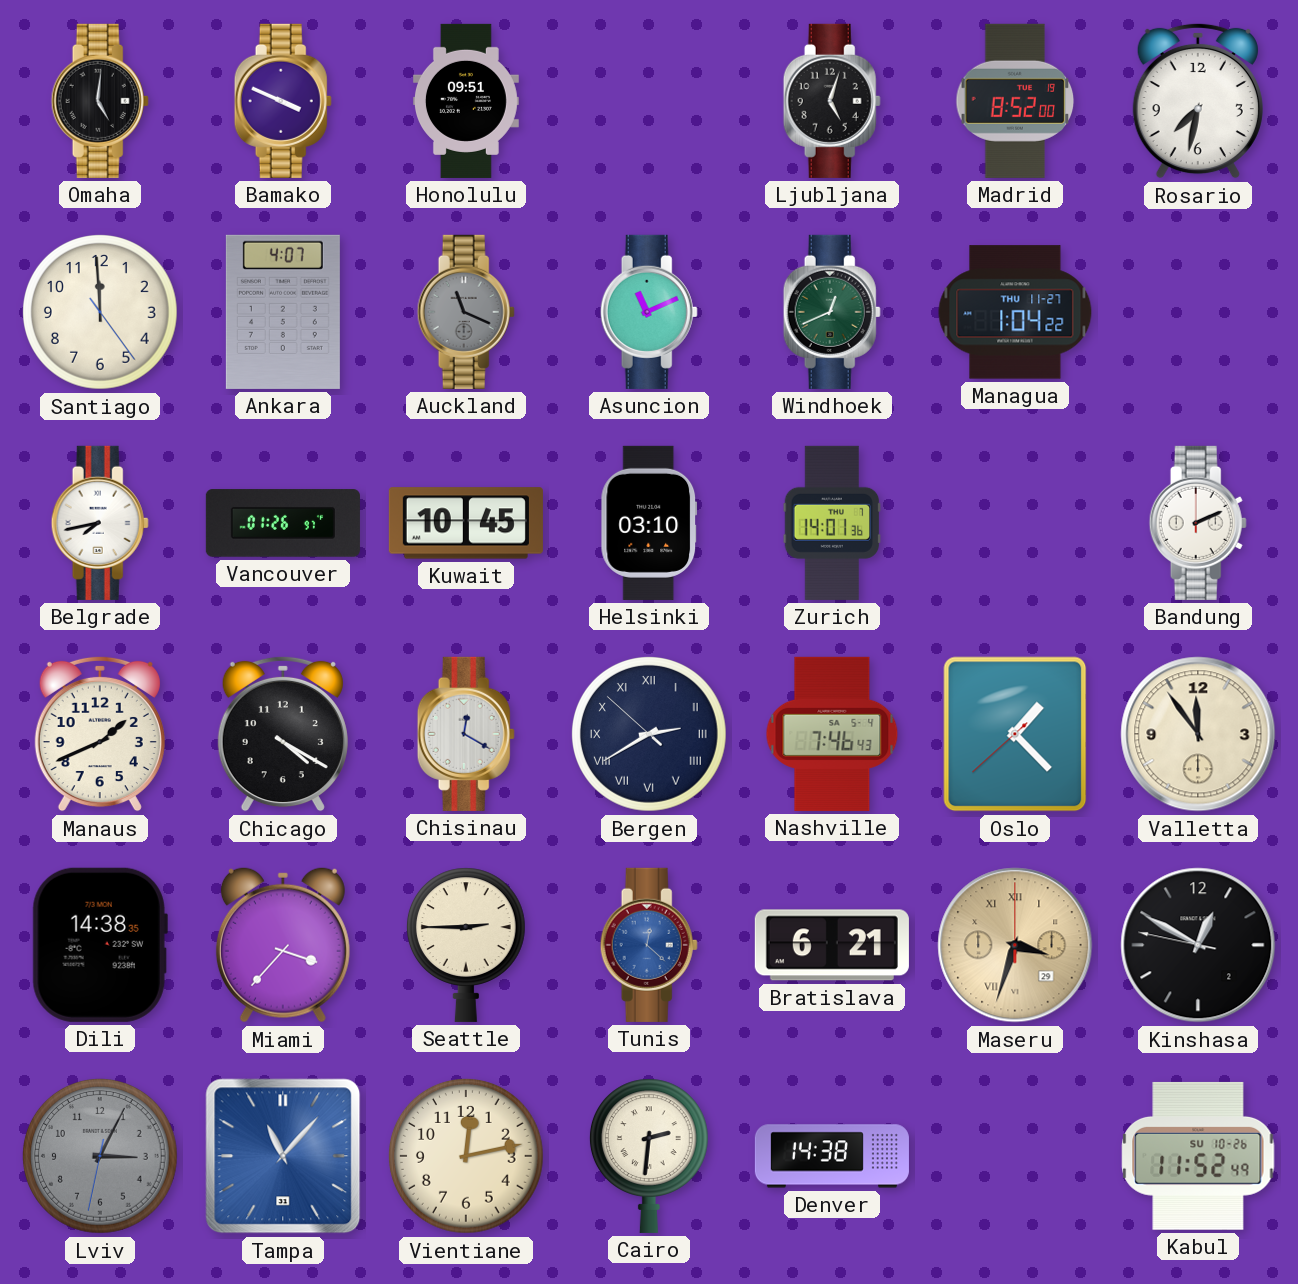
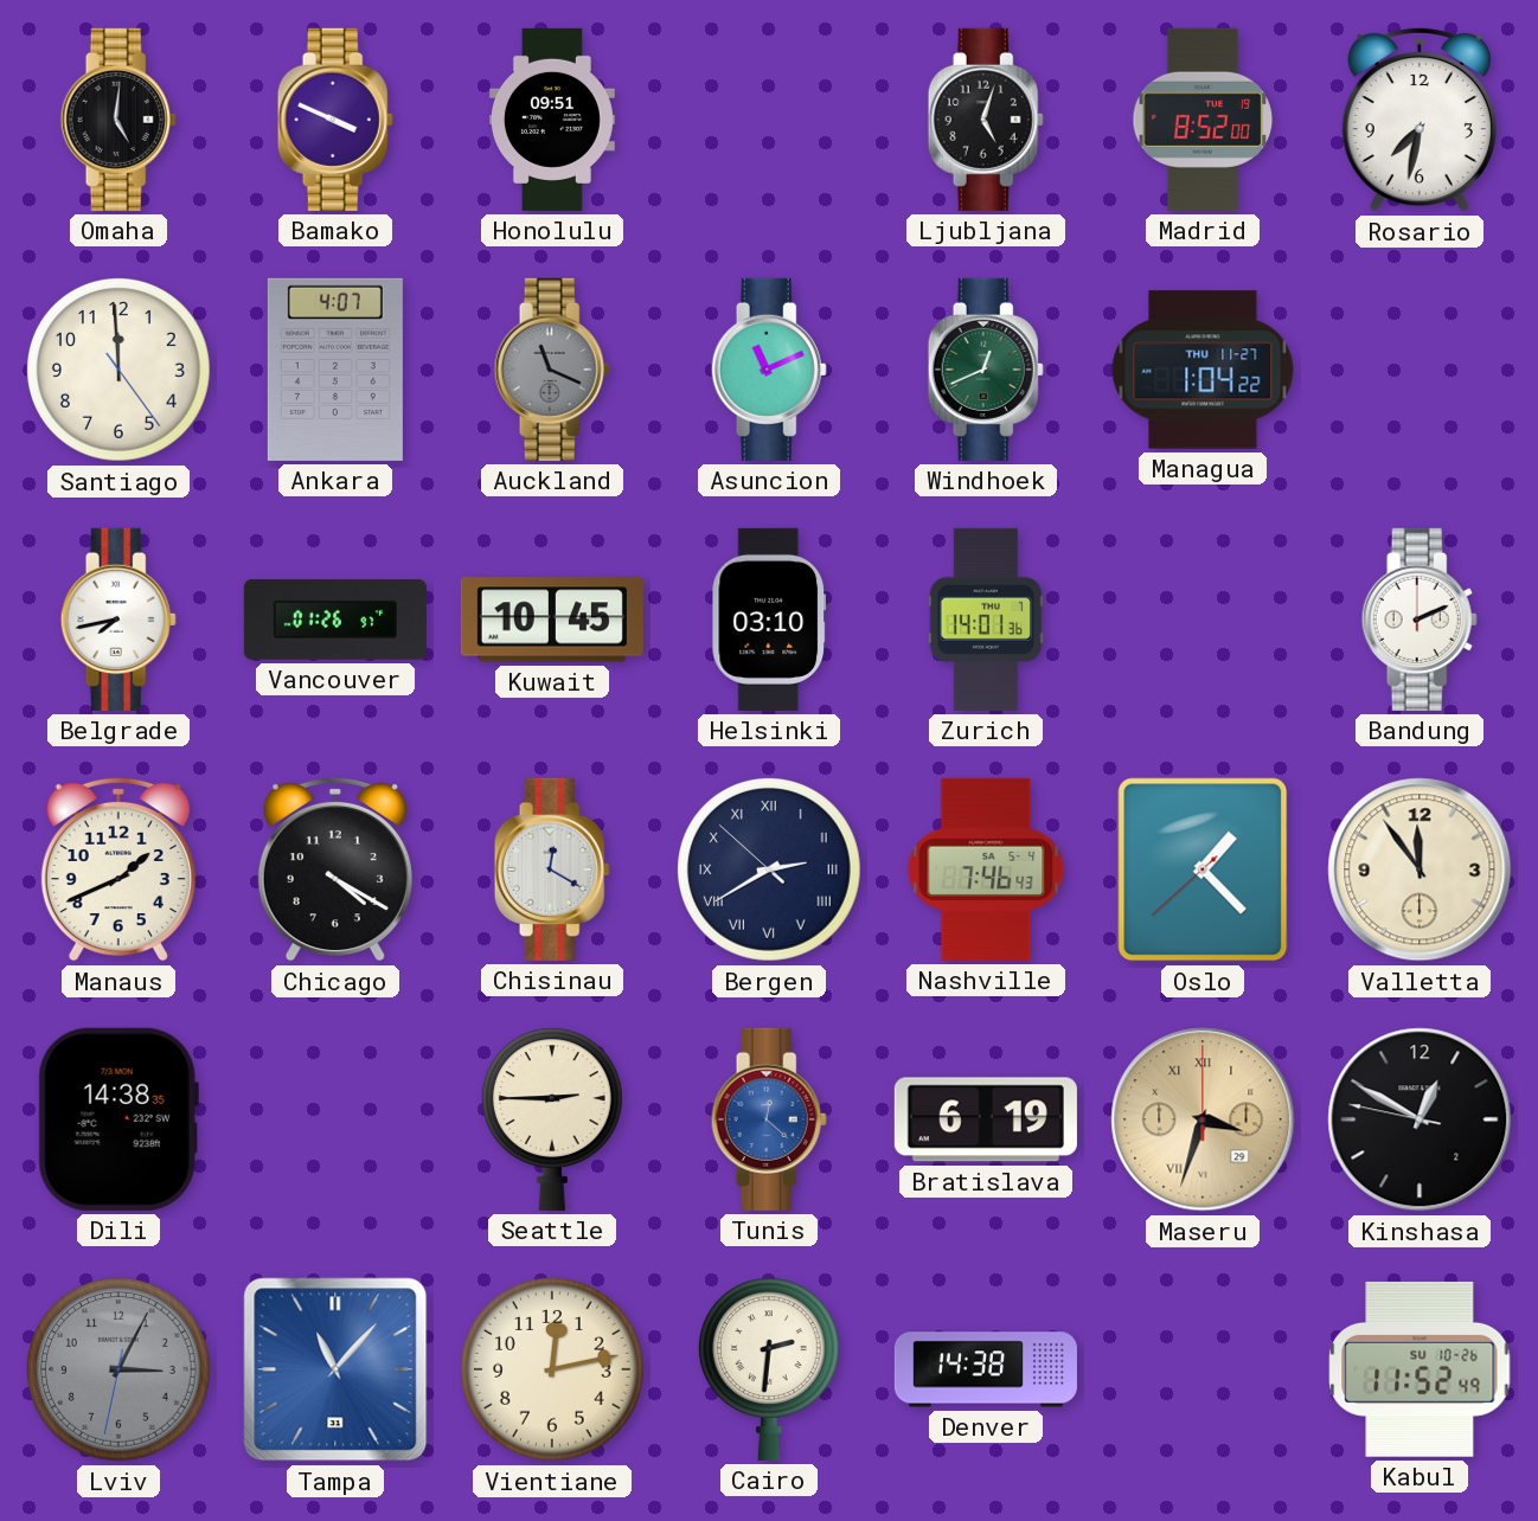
Miami: 3:37 -> none
Bratislava: 6:21 -> 6:19
